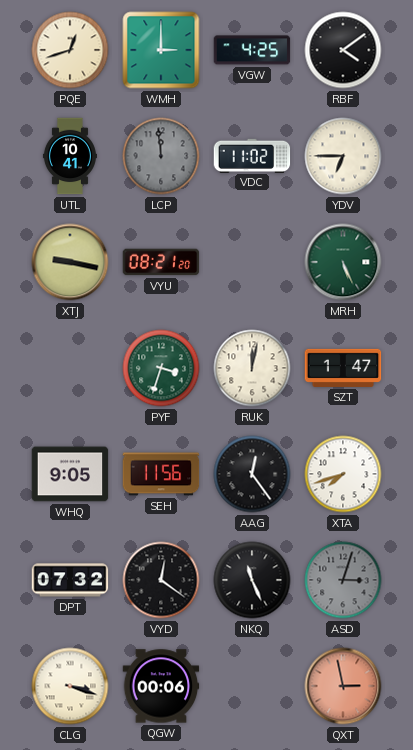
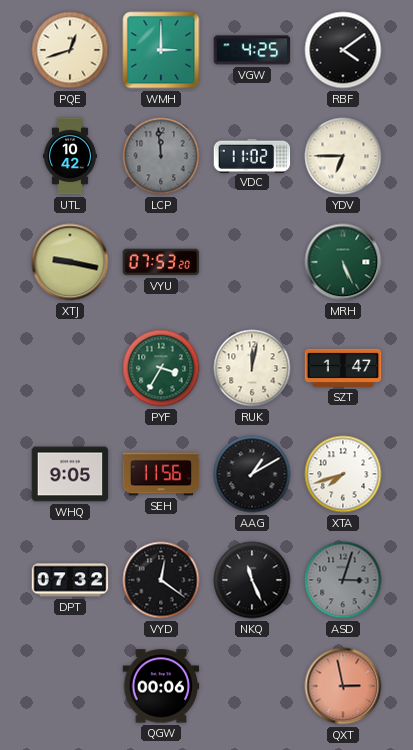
UTL: 10:41 -> 10:42
VYU: 08:21 -> 07:53
PYF: 3:33 -> 3:35
AAG: 12:24 -> 1:10
CLG: 3:18 -> none
